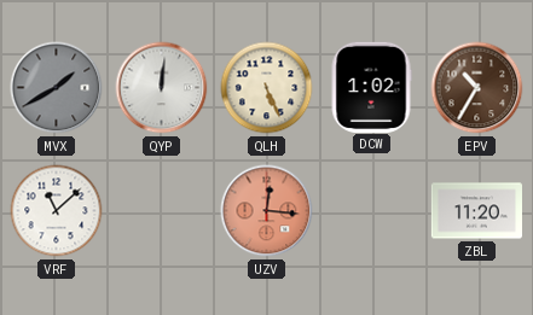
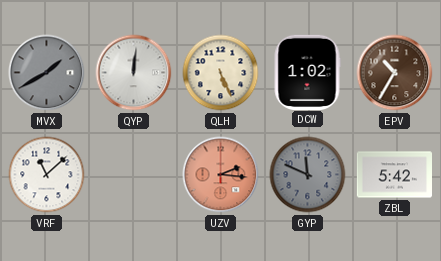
UZV: 12:16 -> 2:16
GYP: none -> 11:49
ZBL: 11:20 -> 5:42
